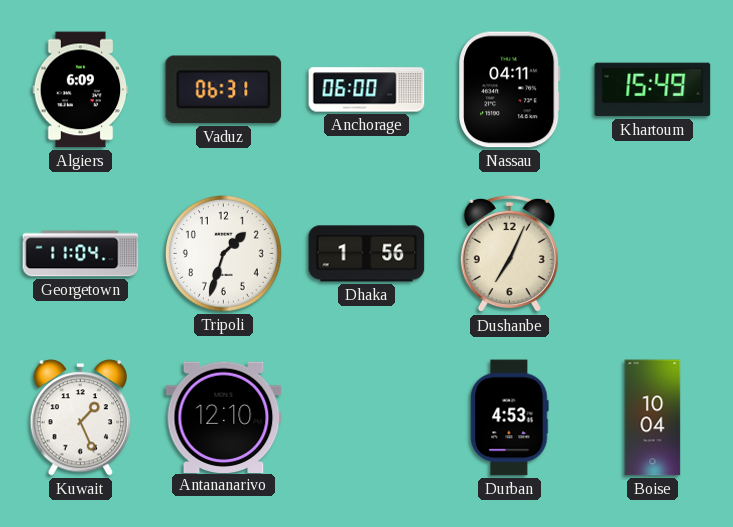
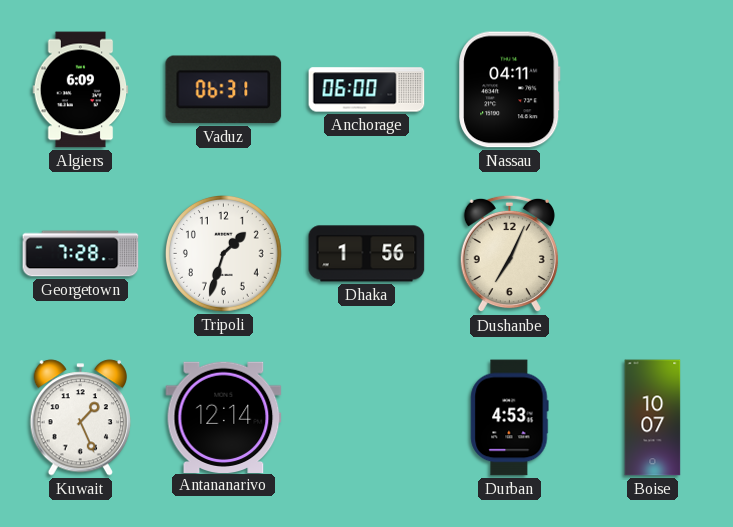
Khartoum: 15:49 -> none
Georgetown: 11:04 -> 7:28
Antananarivo: 12:10 -> 12:14
Boise: 10:04 -> 10:07
